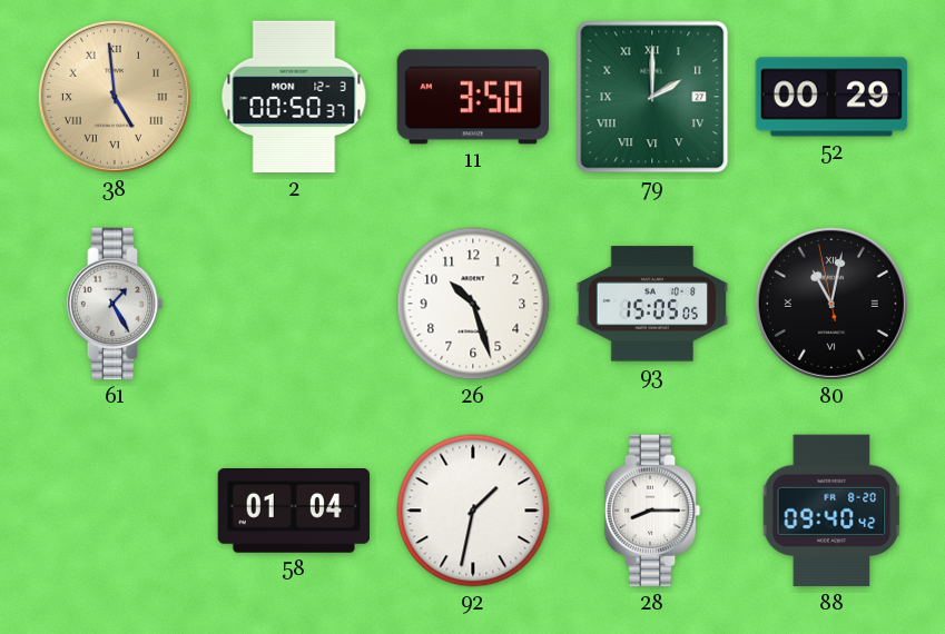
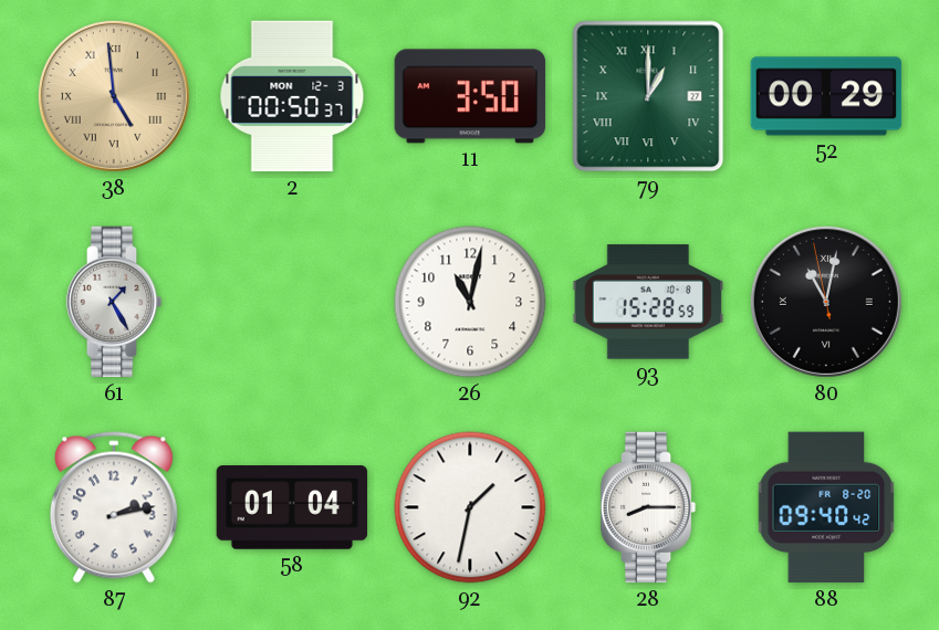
79: 2:00 -> 1:00
26: 10:27 -> 11:02
93: 15:05 -> 15:28
87: none -> 2:13
